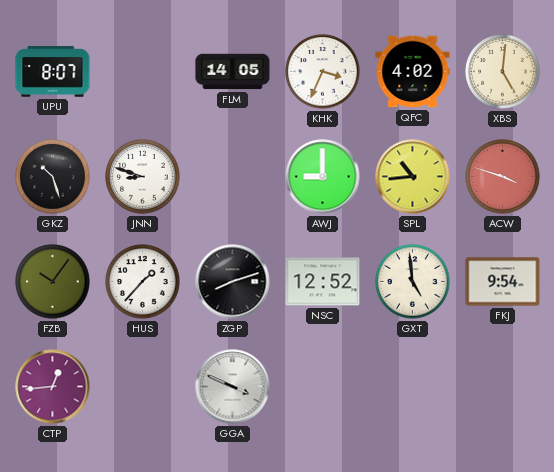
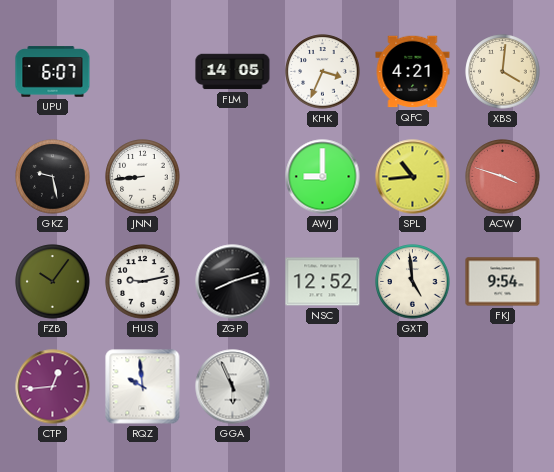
UPU: 8:07 -> 6:07
QFC: 4:02 -> 4:21
XBS: 5:01 -> 4:01
GKZ: 10:27 -> 9:28
JNN: 8:48 -> 8:44
HUS: 1:37 -> 9:13
RQZ: none -> 9:59
GGA: 3:49 -> 5:56
